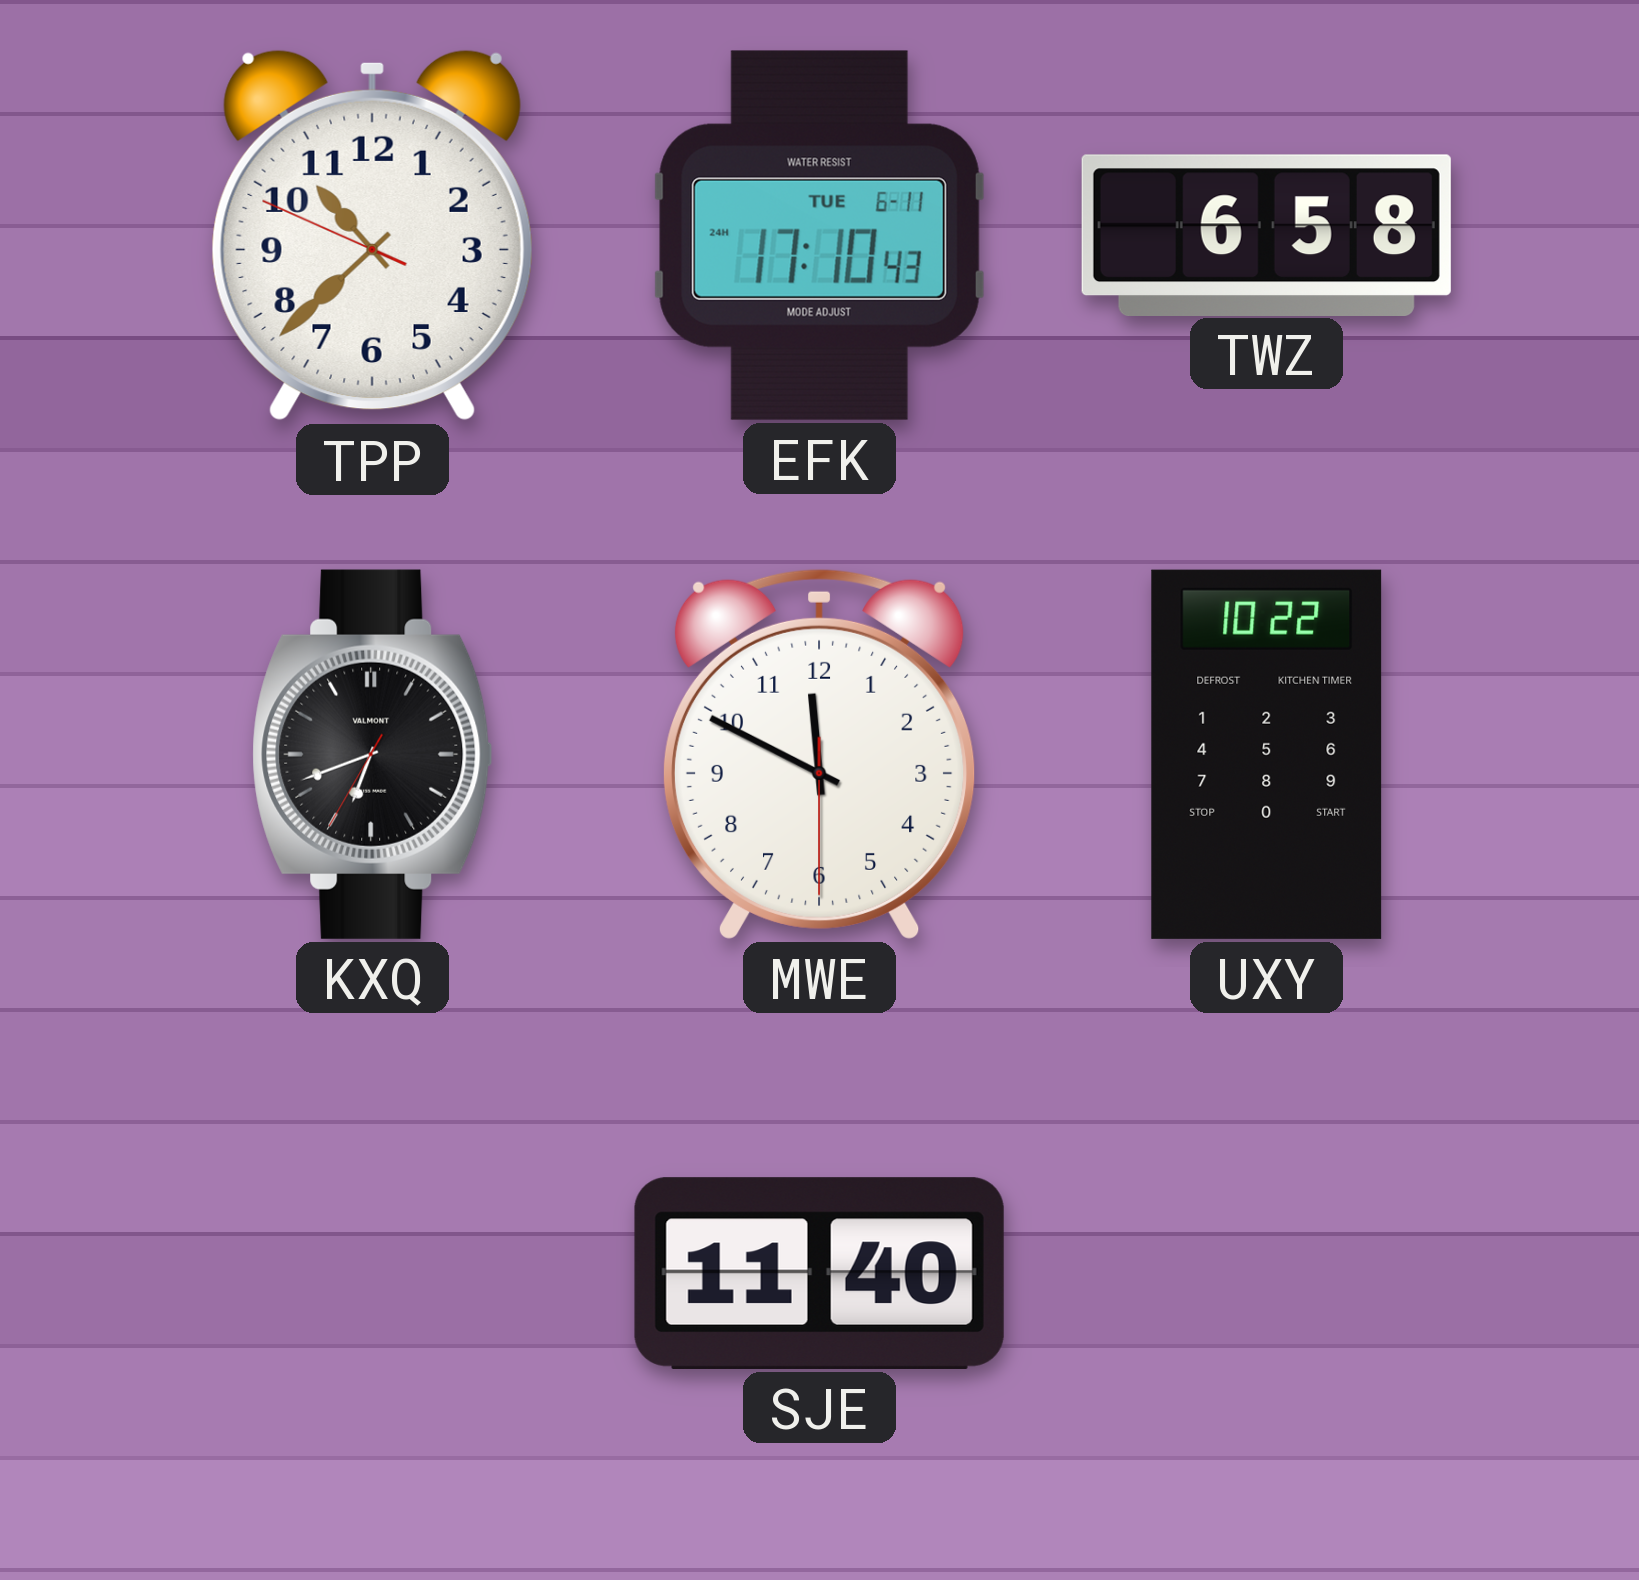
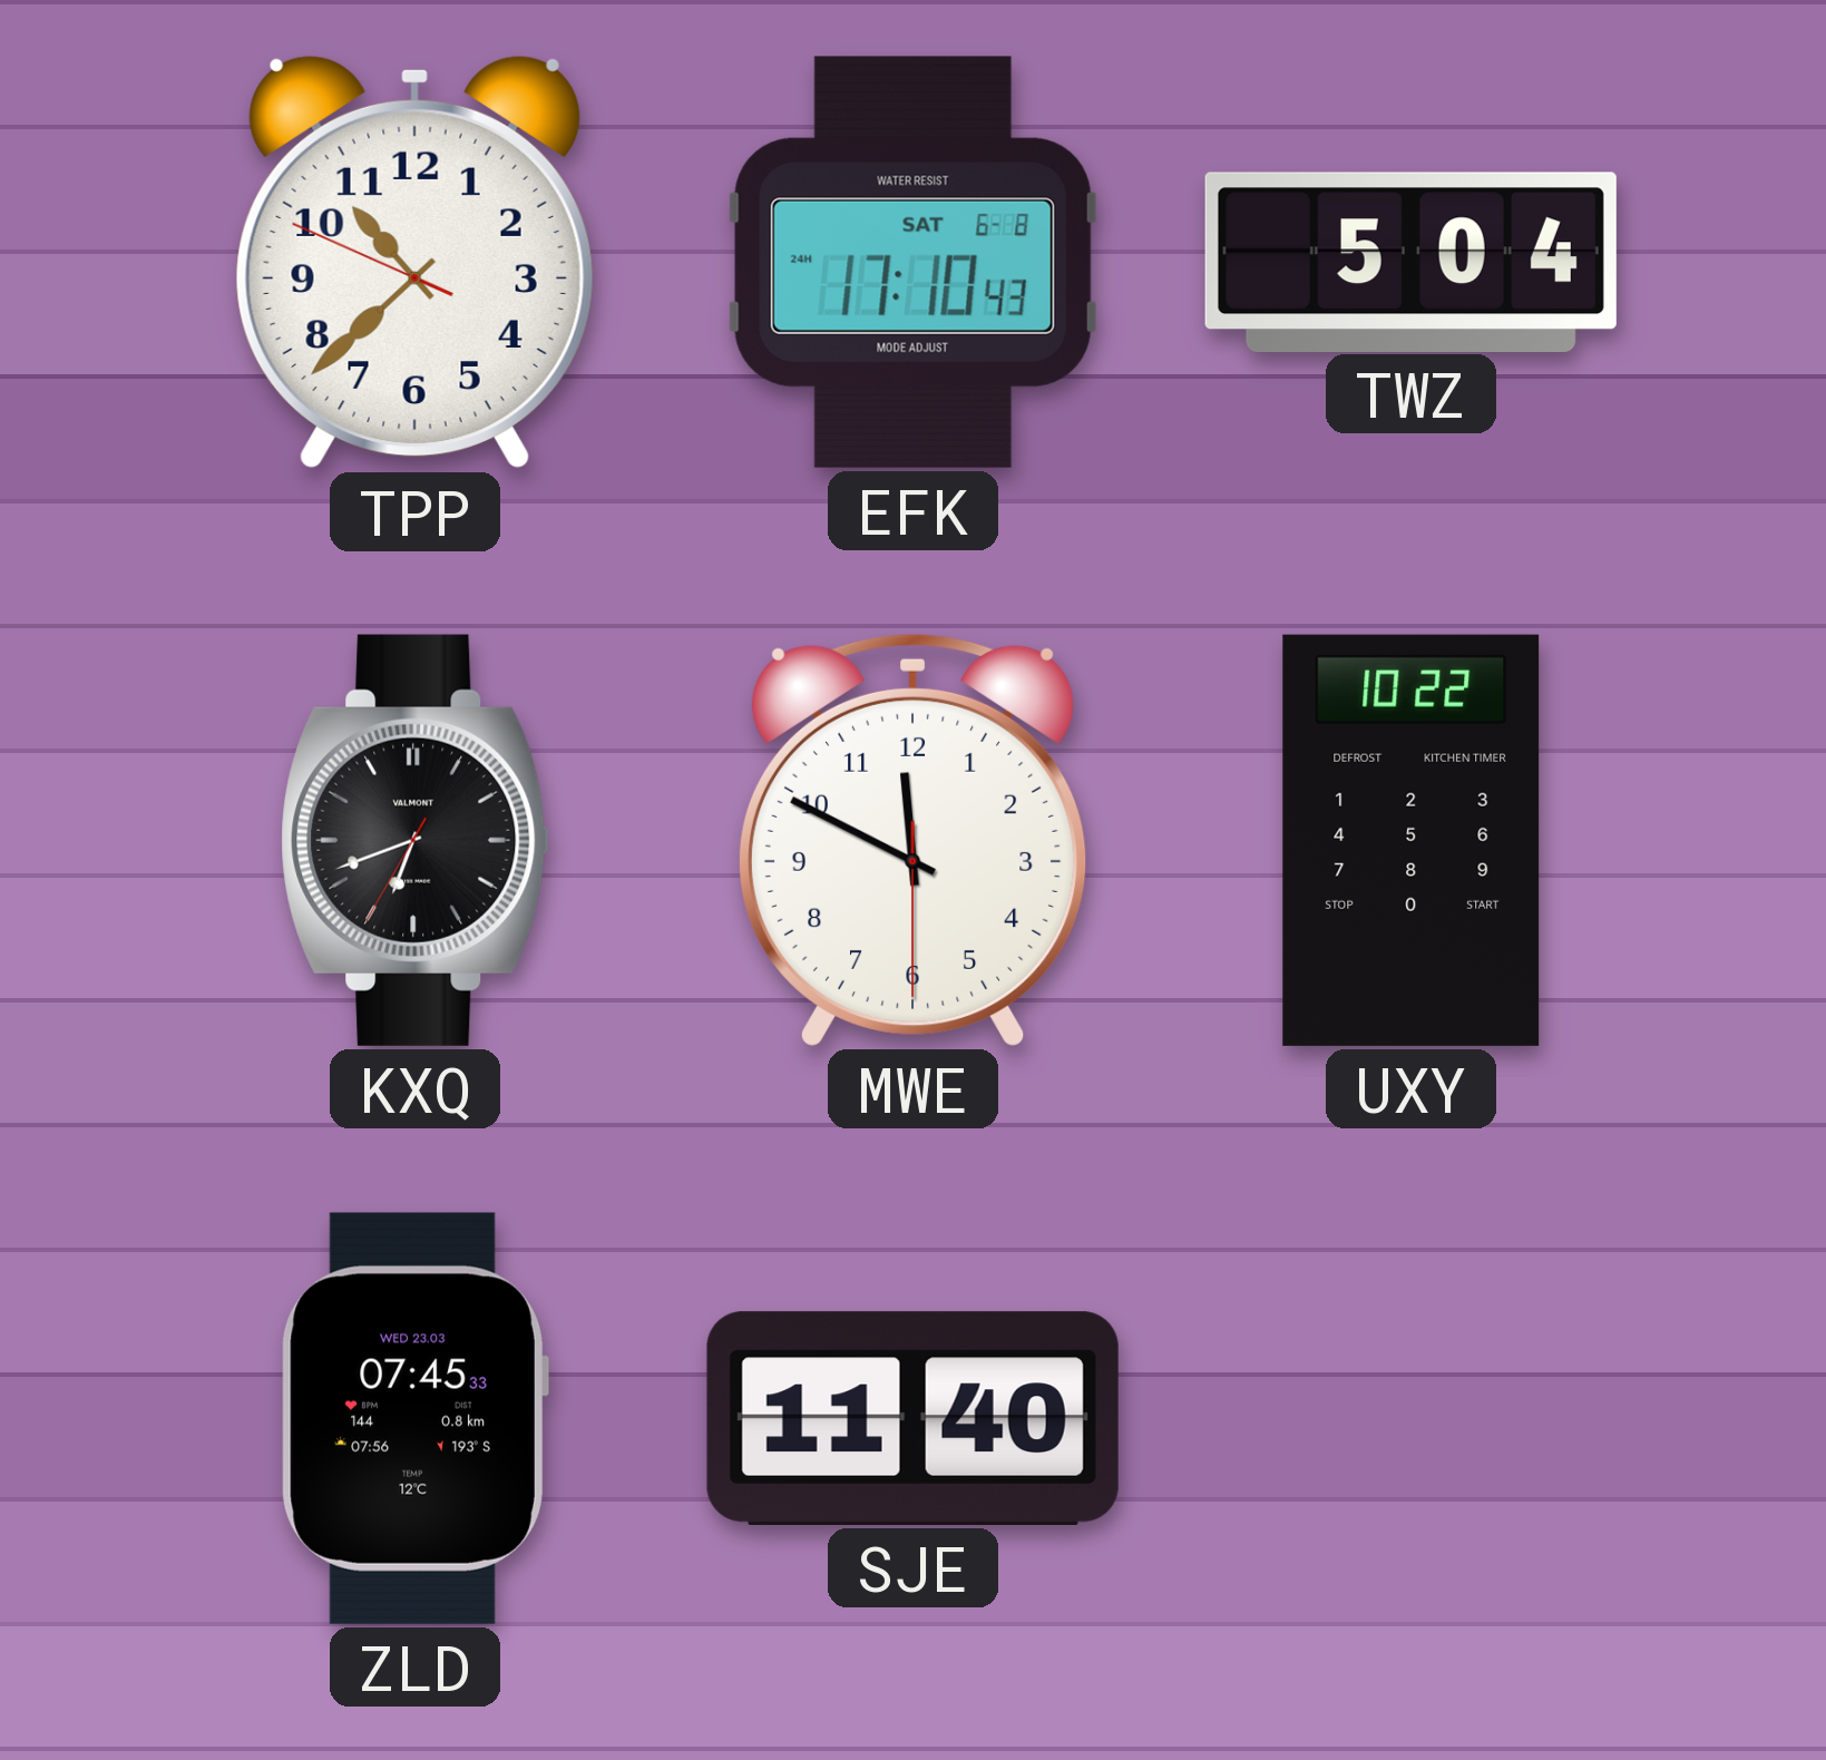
EFK date: TUE 6-11 -> SAT 6-8
TWZ: 6:58 -> 5:04
ZLD: none -> 07:45
